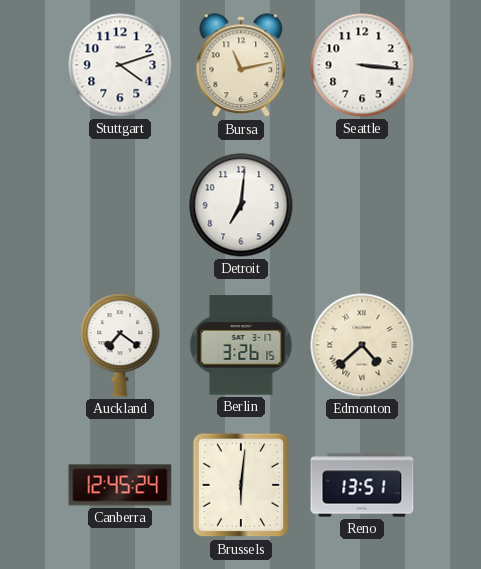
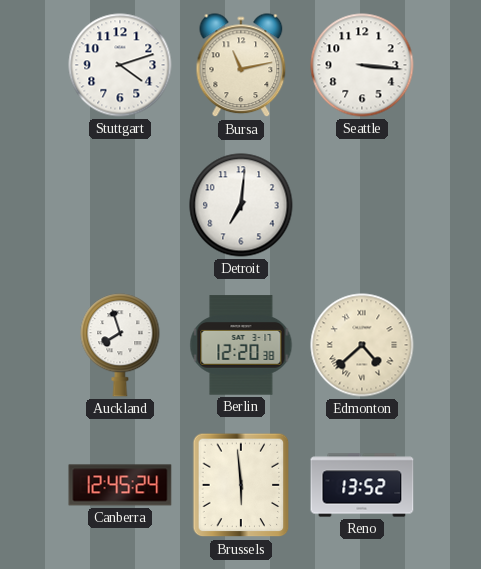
Auckland: 7:21 -> 7:57
Berlin: 3:26 -> 12:20
Brussels: 6:01 -> 5:59
Reno: 13:51 -> 13:52
